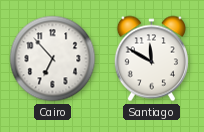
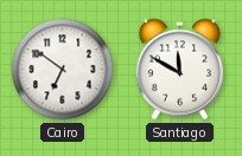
Cairo: 6:53 -> 6:51
